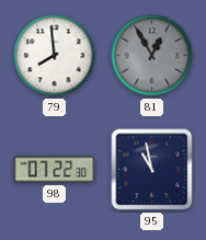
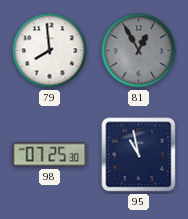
98: 07:22 -> 07:25
